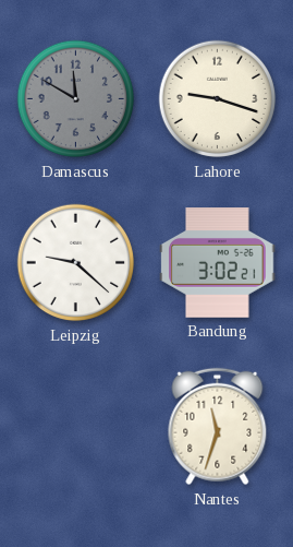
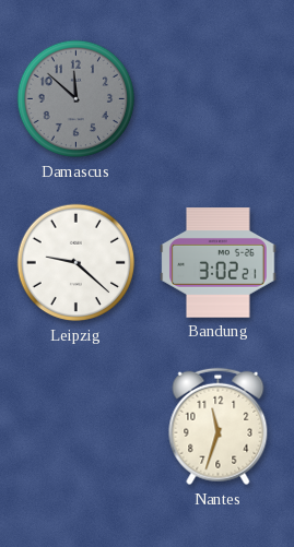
Damascus: 11:50 -> 11:52
Lahore: 9:18 -> none
